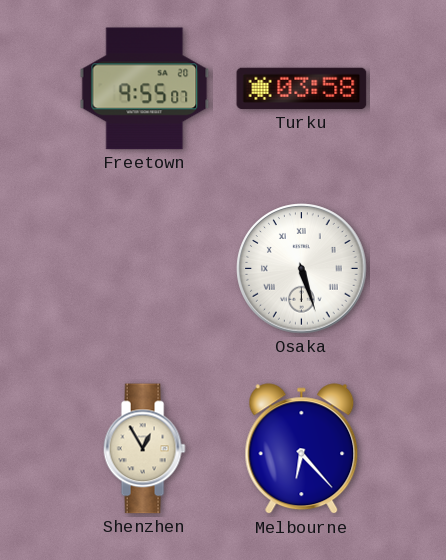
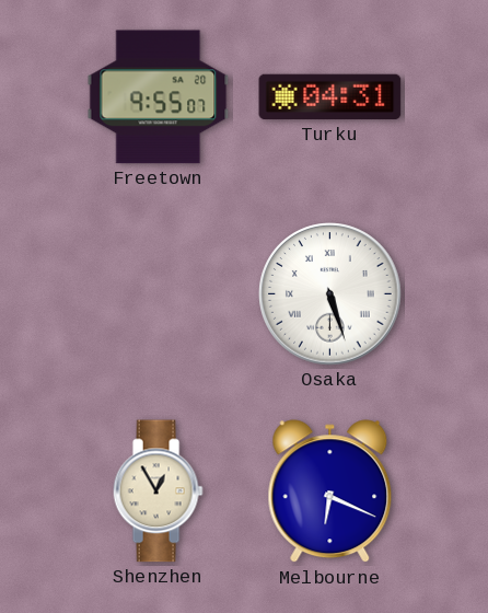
Turku: 03:58 -> 04:31
Melbourne: 6:23 -> 6:19
